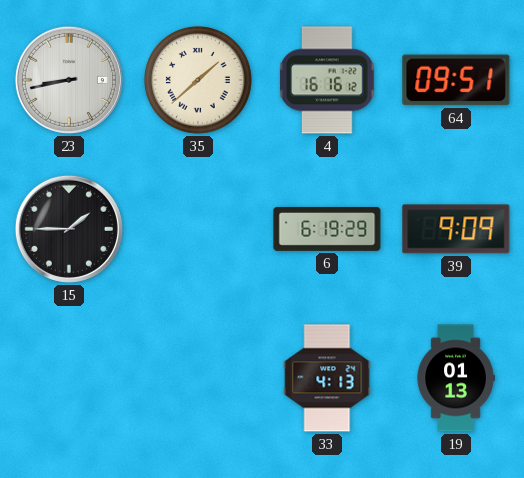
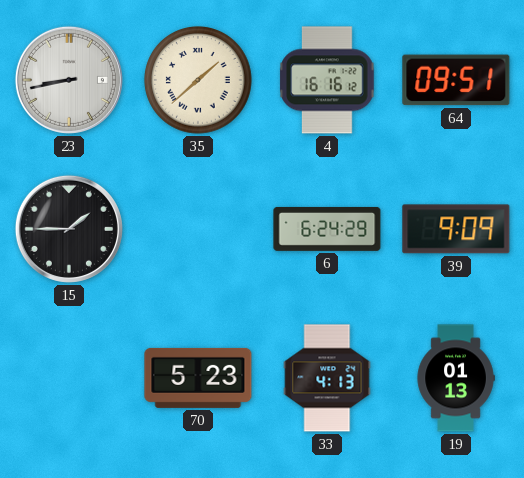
6: 6:19 -> 6:24
70: none -> 5:23
